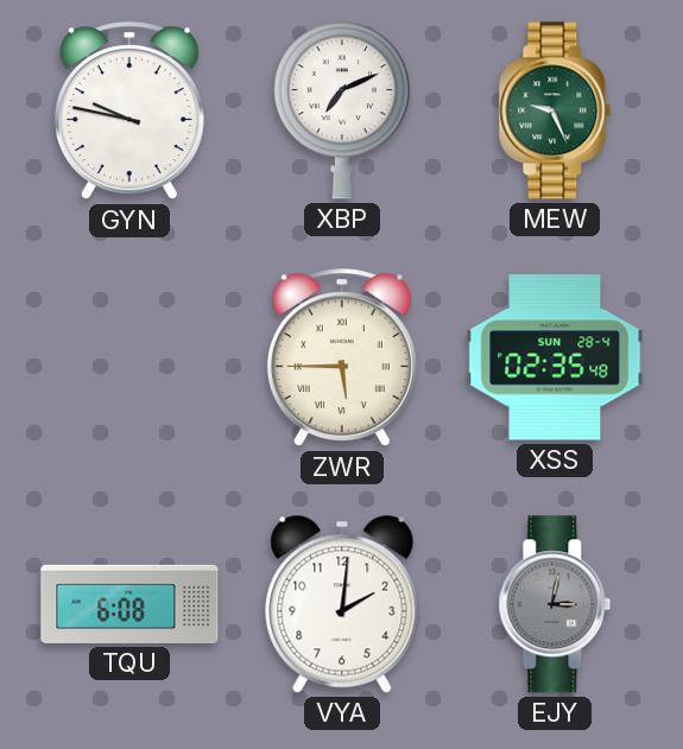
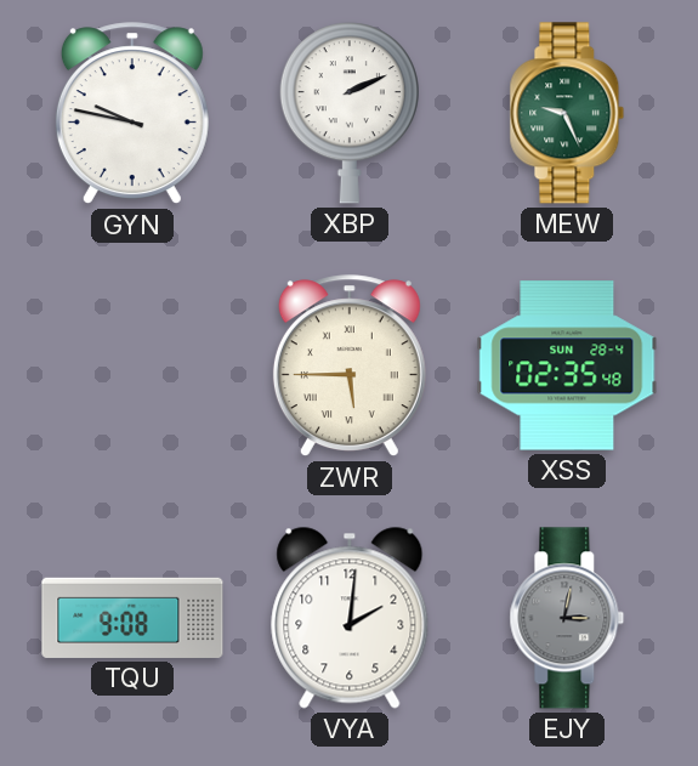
XBP: 7:11 -> 2:11
TQU: 6:08 -> 9:08
